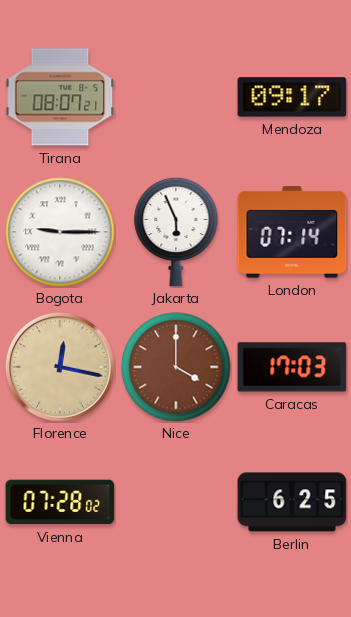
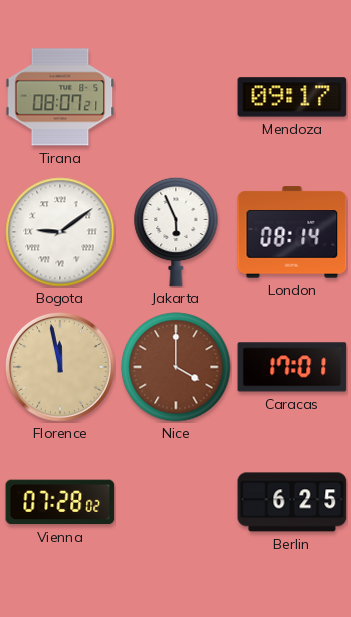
Bogota: 9:15 -> 9:09
London: 07:14 -> 08:14
Florence: 12:17 -> 11:58
Caracas: 17:03 -> 17:01
